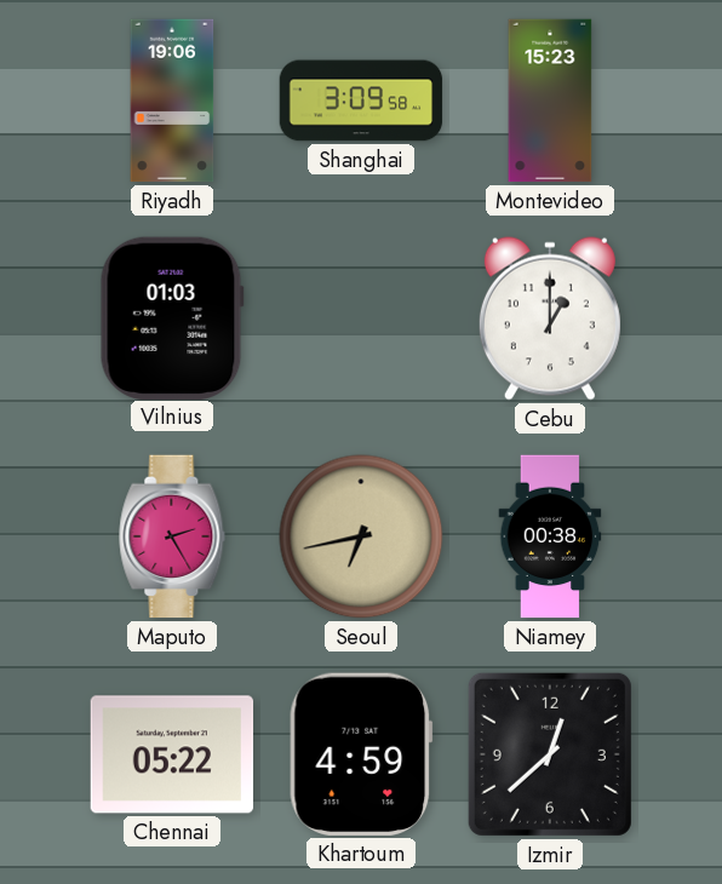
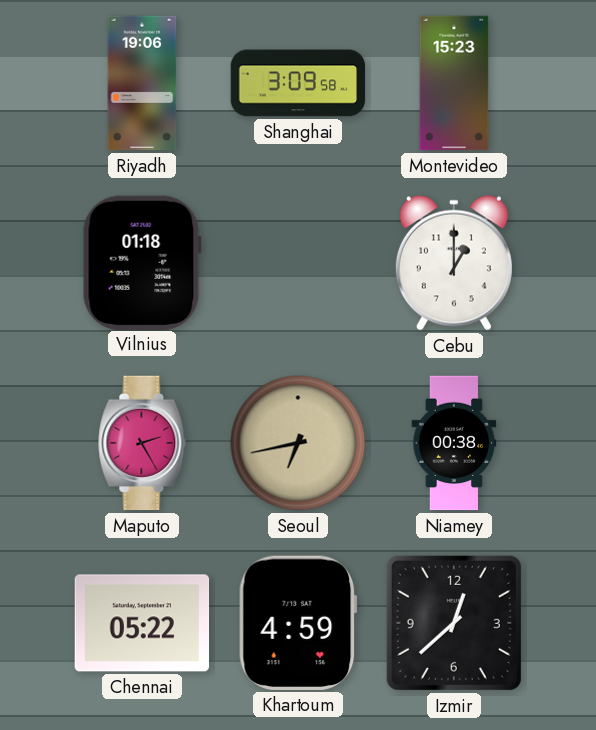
Vilnius: 01:03 -> 01:18
